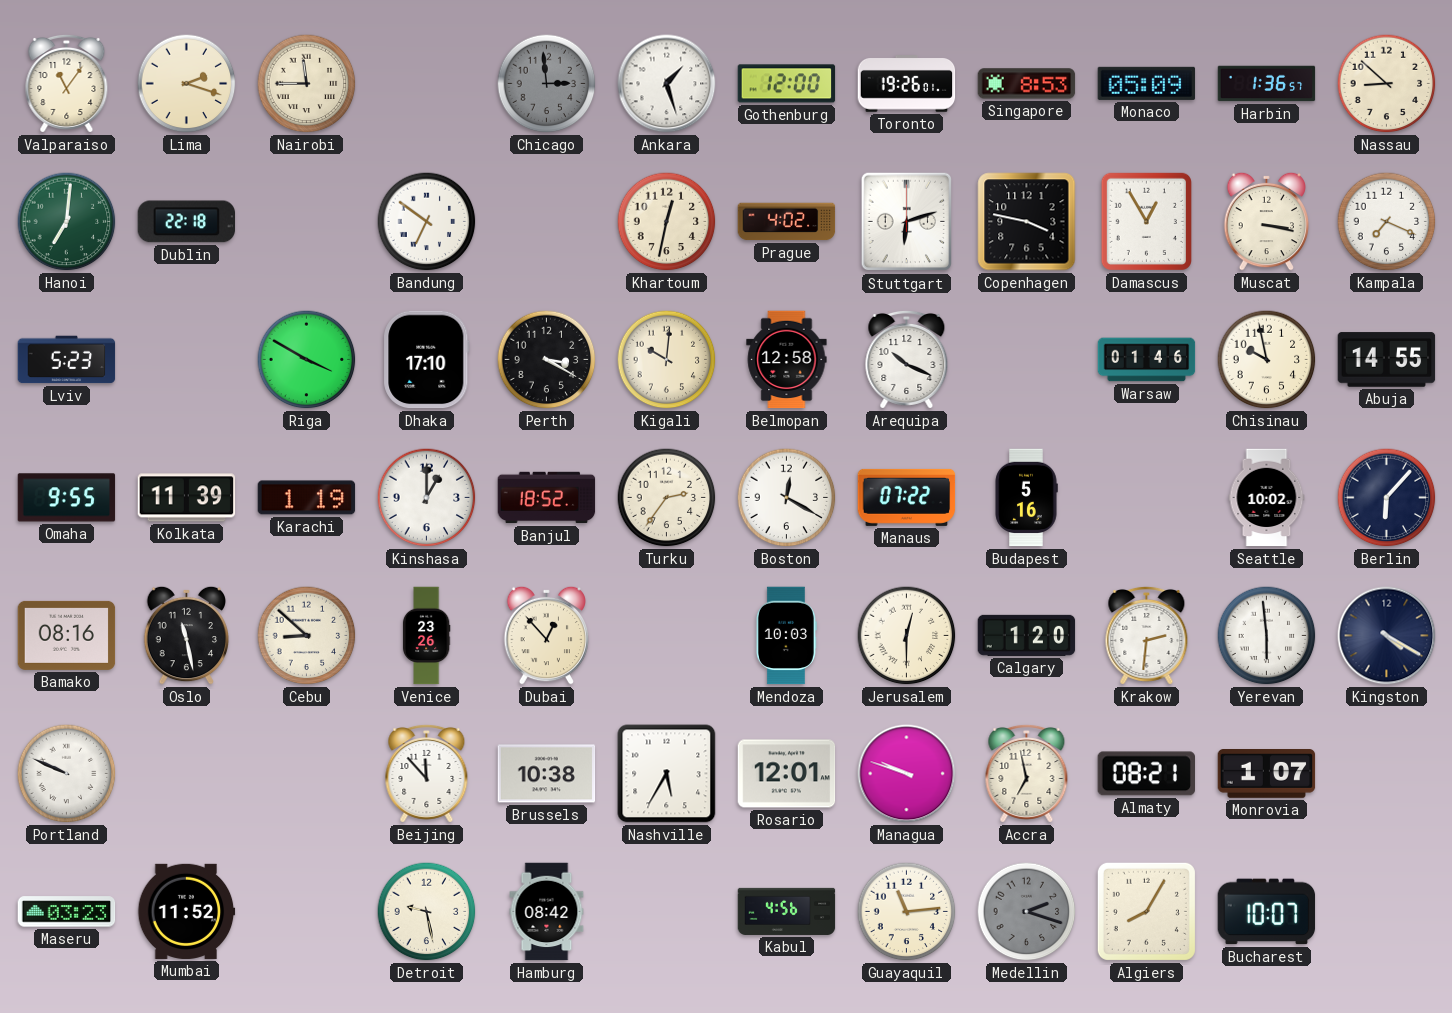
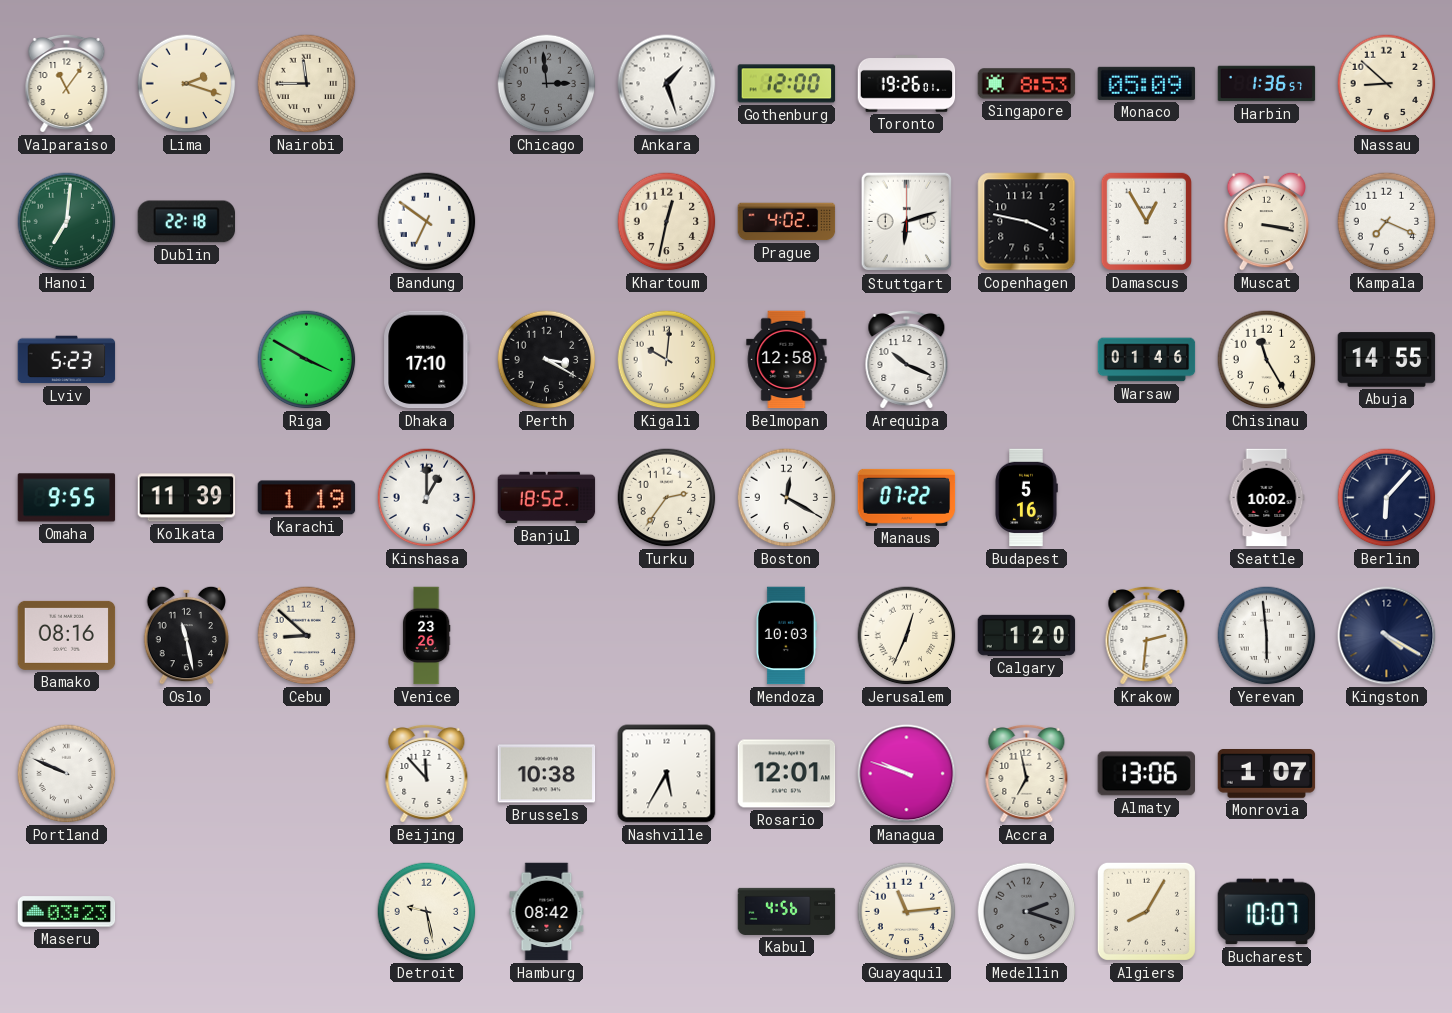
Chisinau: 9:58 -> 11:25
Dubai: 12:53 -> none
Jerusalem: 12:30 -> 12:34
Almaty: 08:21 -> 13:06
Mumbai: 11:52 -> none
